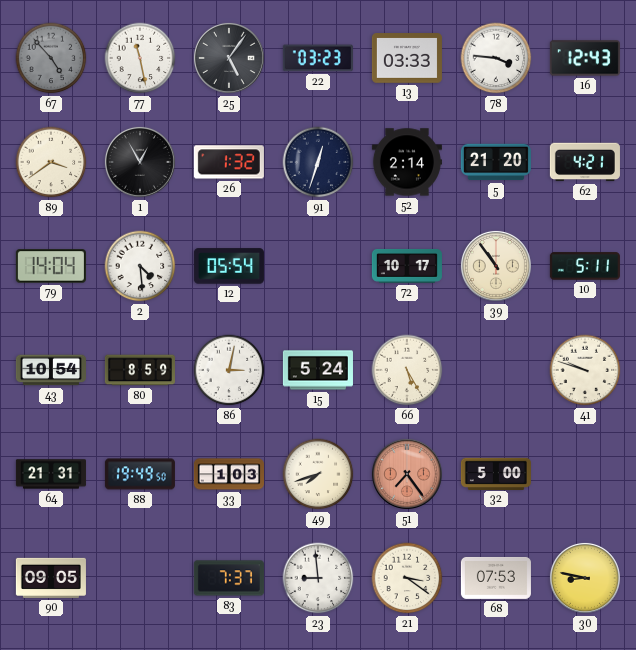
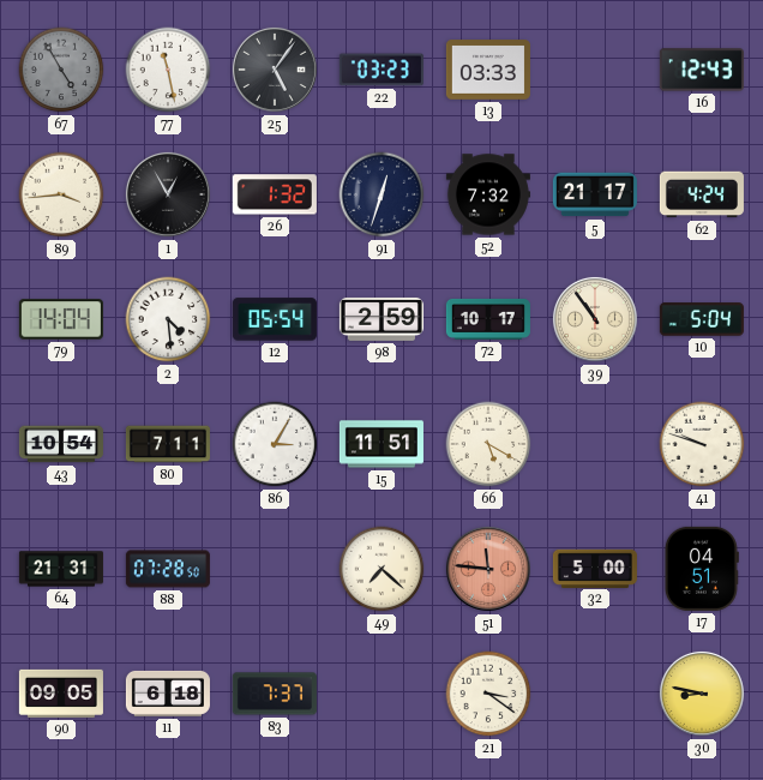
67: 4:53 -> 4:55
78: 3:46 -> none
89: 3:39 -> 3:44
52: 2:14 -> 7:32
5: 21:20 -> 21:17
62: 4:21 -> 4:24
98: none -> 2:59
10: 5:11 -> 5:04
80: 8:59 -> 7:11
86: 3:02 -> 3:05
15: 5:24 -> 11:51
66: 5:25 -> 5:20
88: 19:49 -> 07:28
33: 1:03 -> none
49: 7:42 -> 7:22
51: 7:24 -> 11:46
17: none -> 04:51
11: none -> 6:18
23: 8:59 -> none
68: 07:53 -> none
